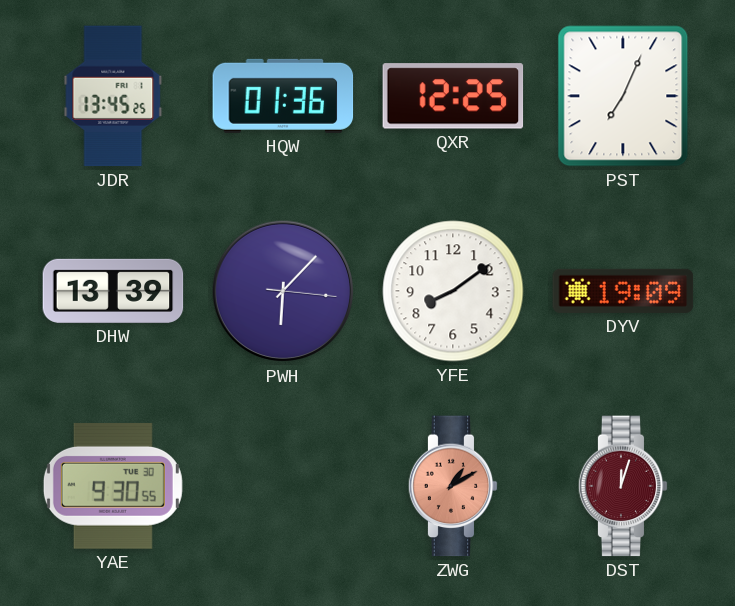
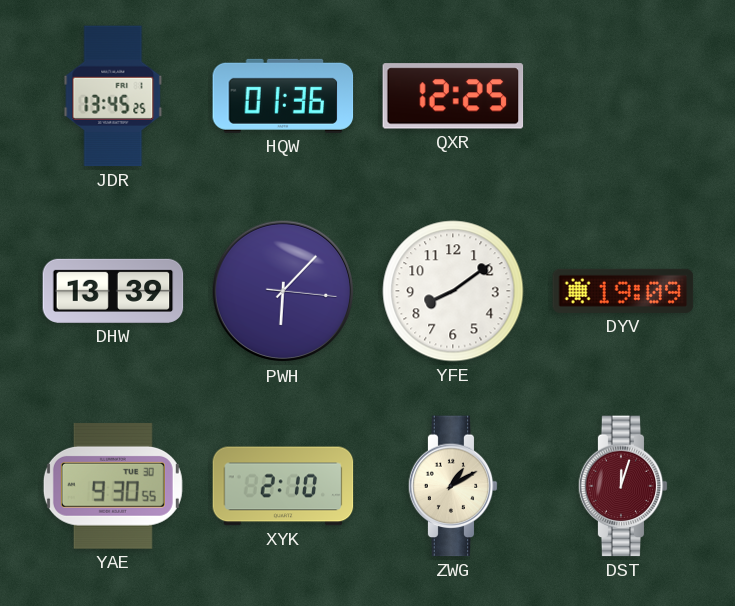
PST: 7:04 -> none
XYK: none -> 2:10
ZWG dial: salmon -> cream
